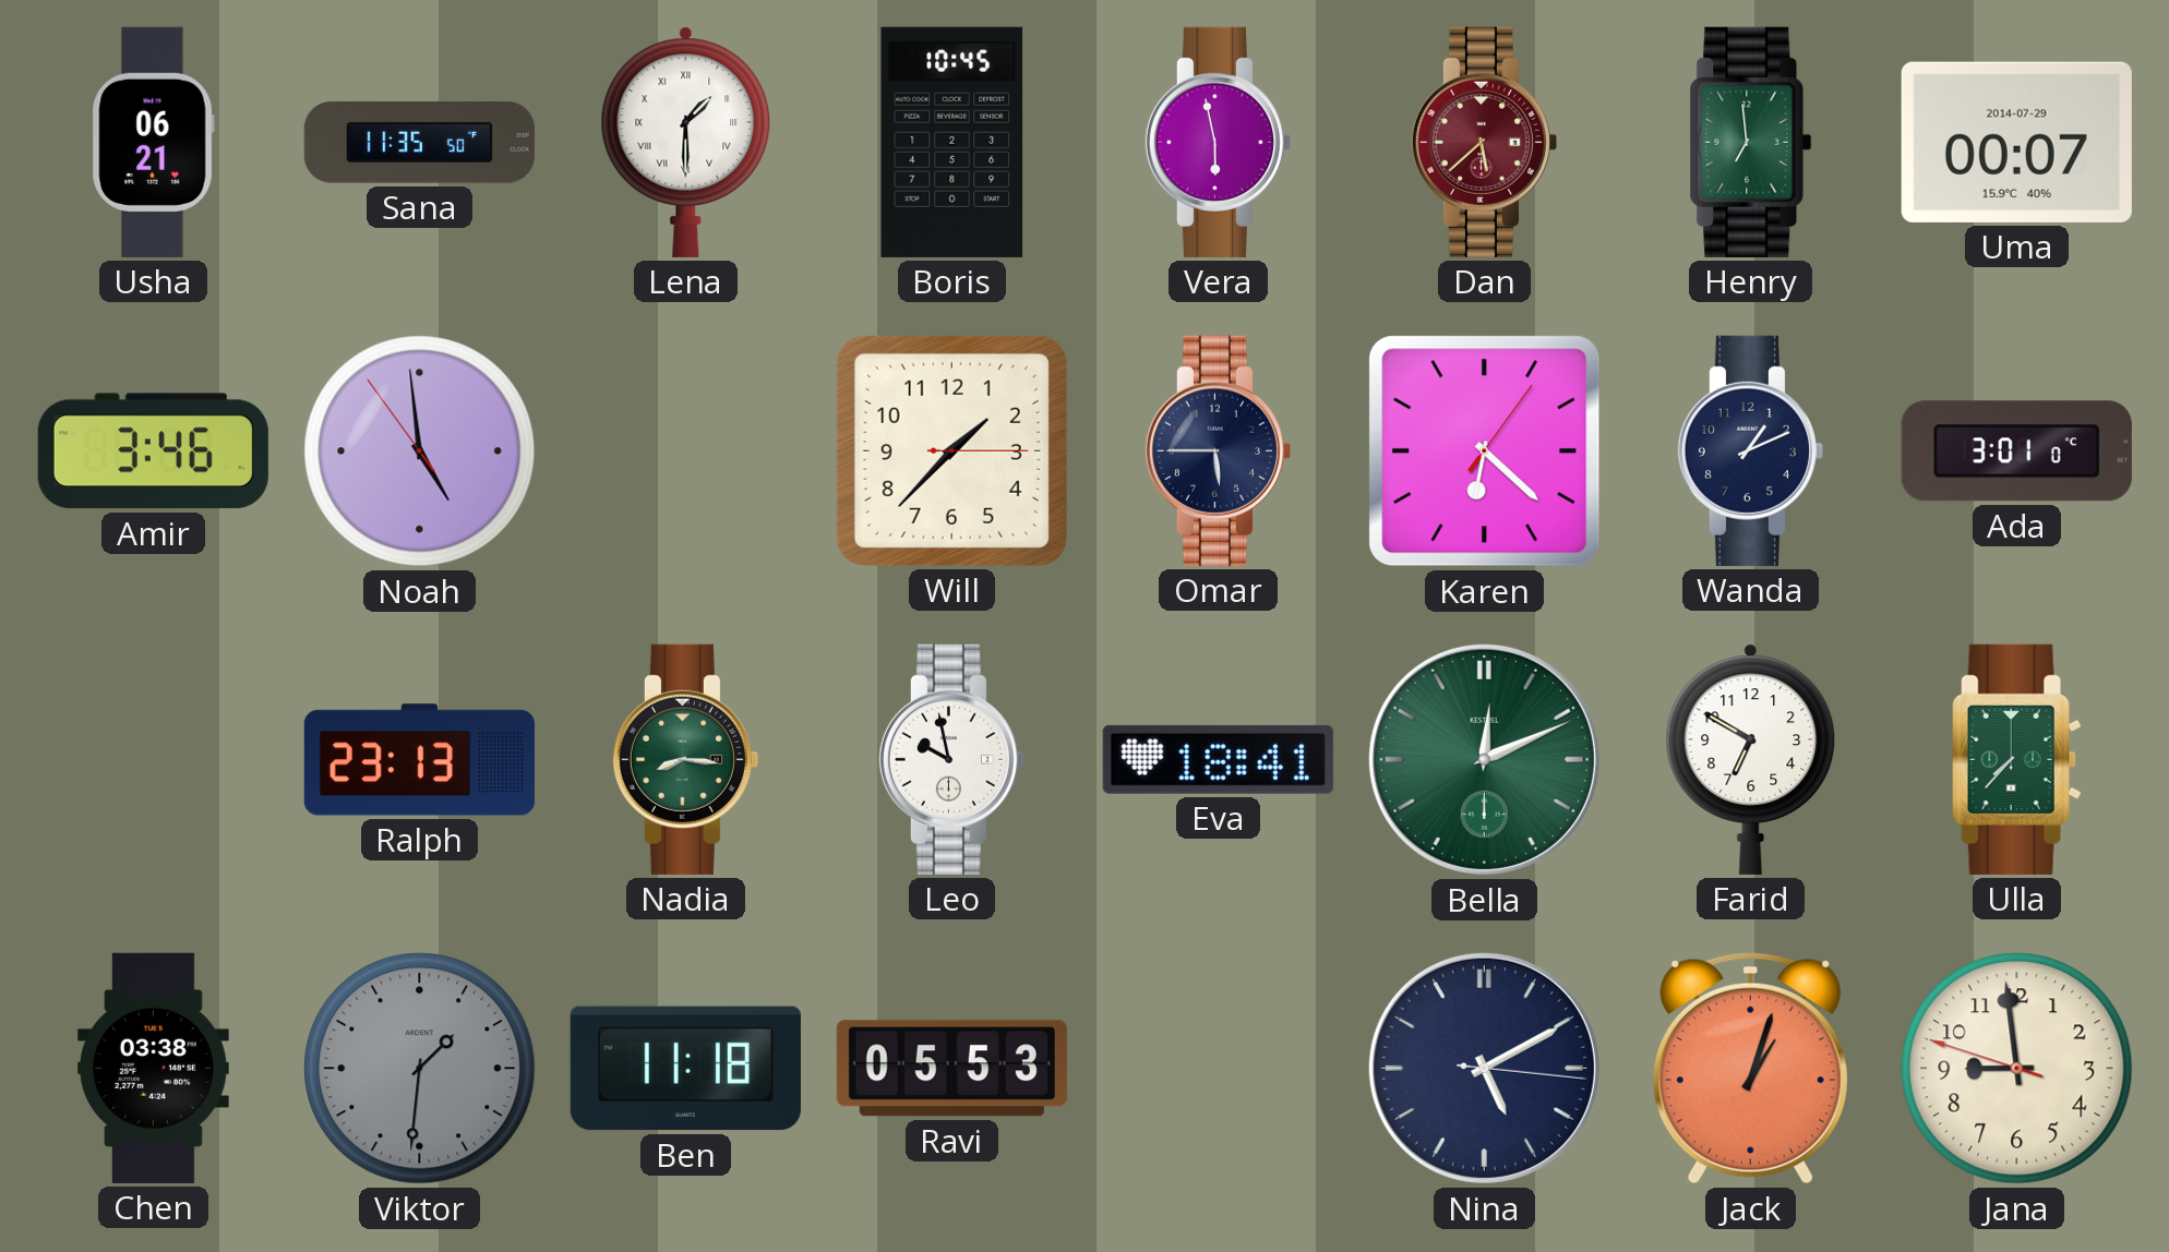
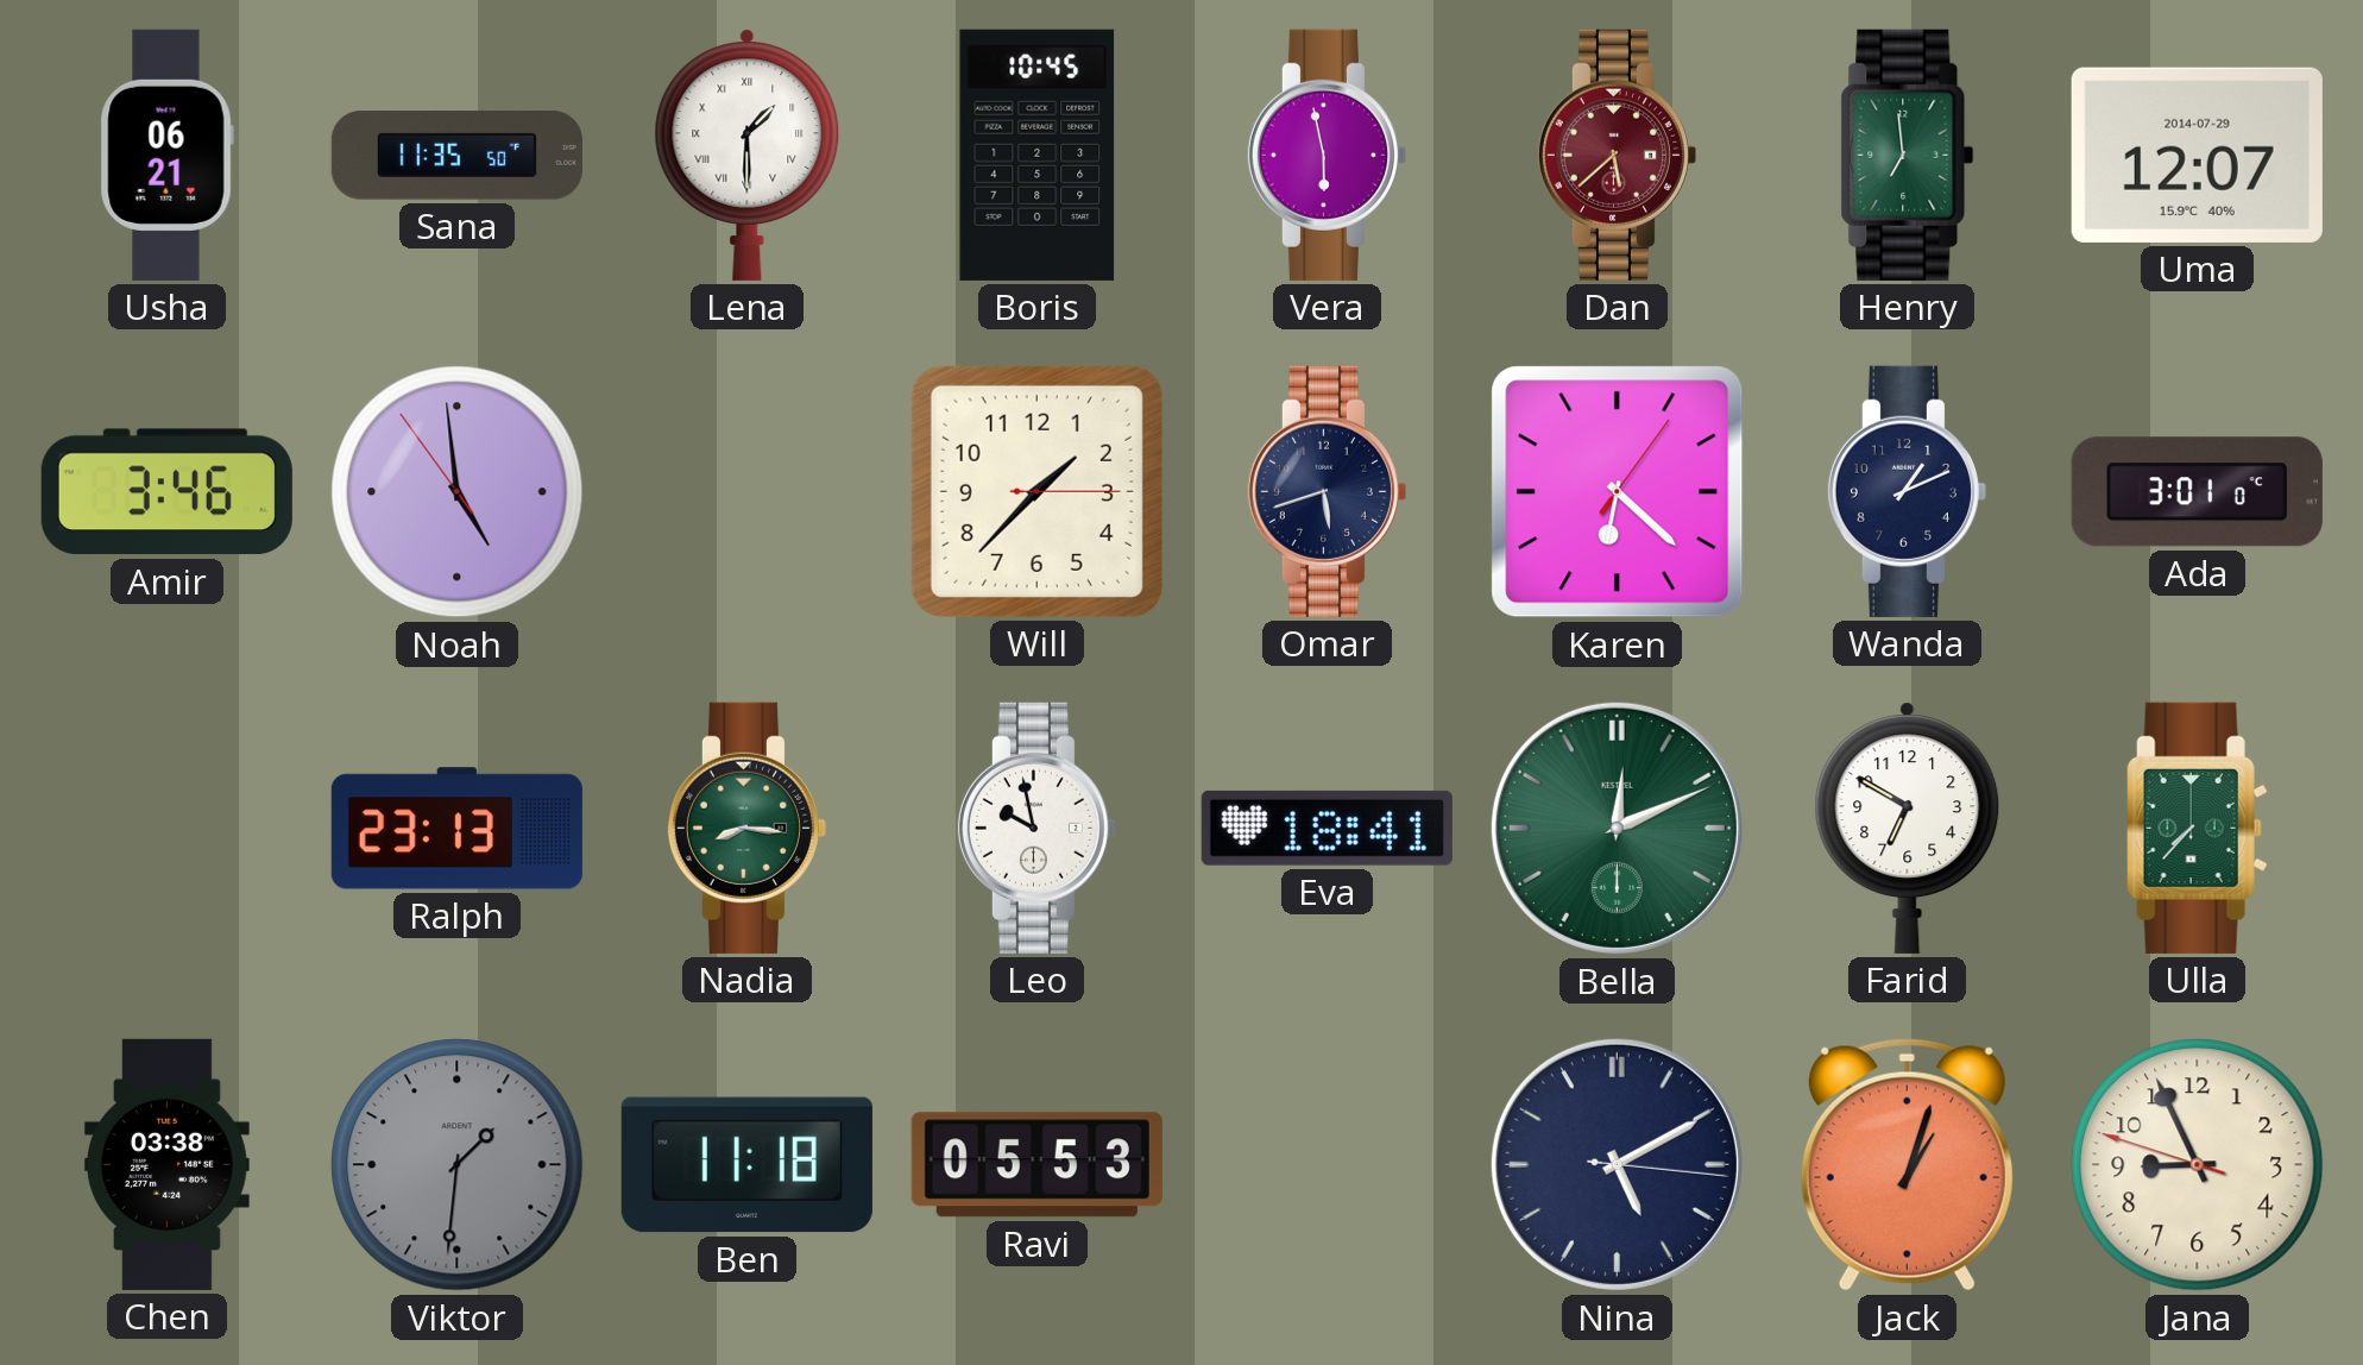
Uma: 00:07 -> 12:07
Omar: 5:45 -> 5:42
Jana: 8:58 -> 8:55
